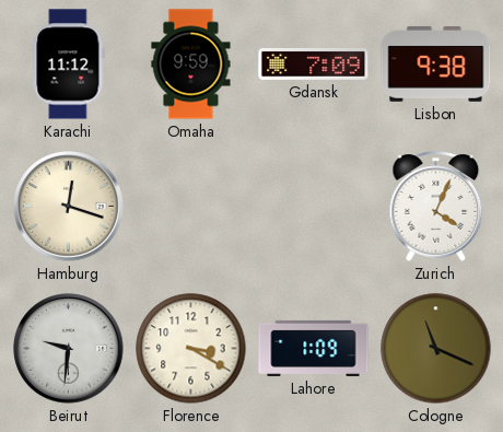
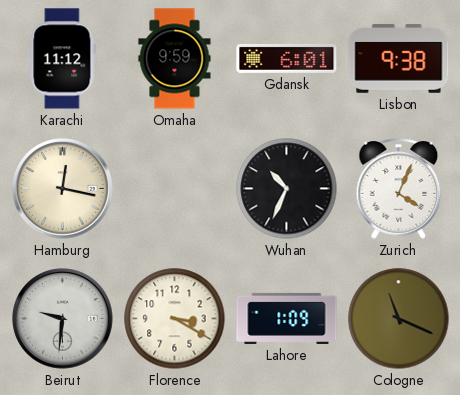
Gdansk: 7:09 -> 6:01
Hamburg: 12:18 -> 12:17
Wuhan: none -> 10:34
